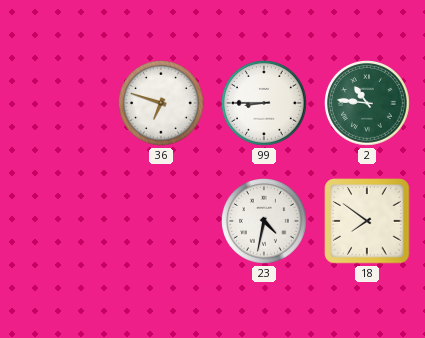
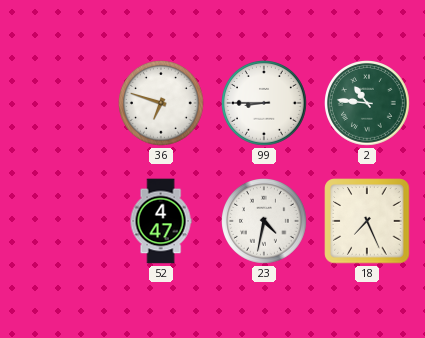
52: none -> 4:47
18: 7:51 -> 7:26
